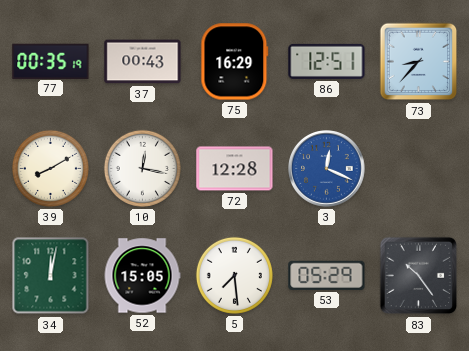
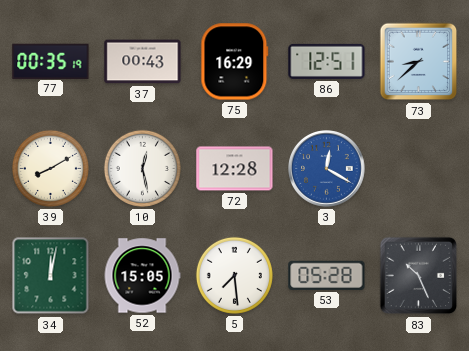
73: 8:37 -> 8:38
10: 12:17 -> 12:28
3: 12:19 -> 12:20
53: 05:29 -> 05:28
83: 10:24 -> 10:26
